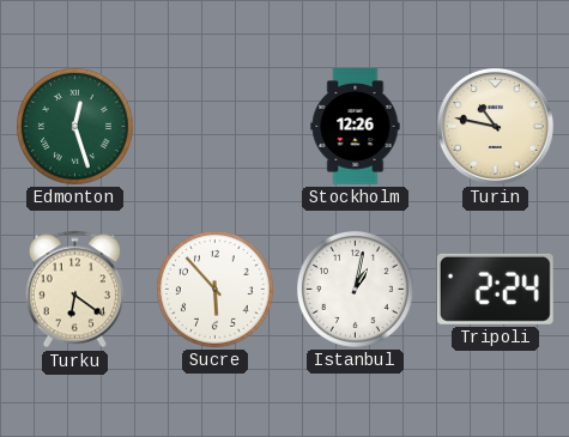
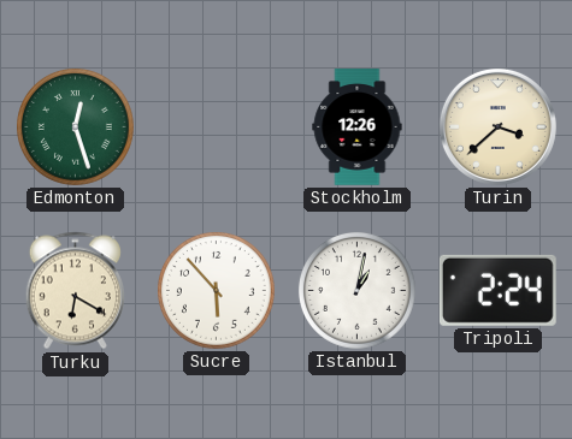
Turin: 10:47 -> 3:38
Turku: 6:21 -> 6:20
